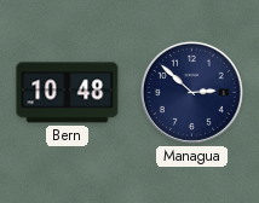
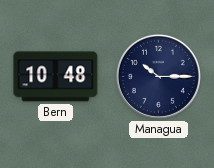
Managua: 2:52 -> 10:15
